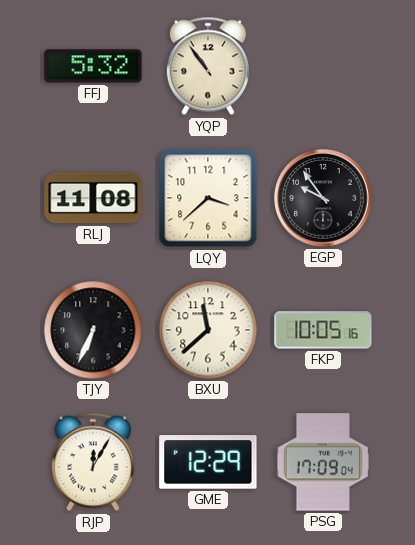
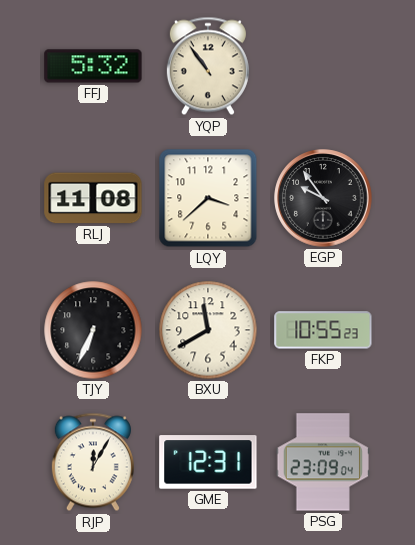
BXU: 11:38 -> 11:40
FKP: 10:05 -> 10:55
GME: 12:29 -> 12:31
PSG: 17:09 -> 23:09
